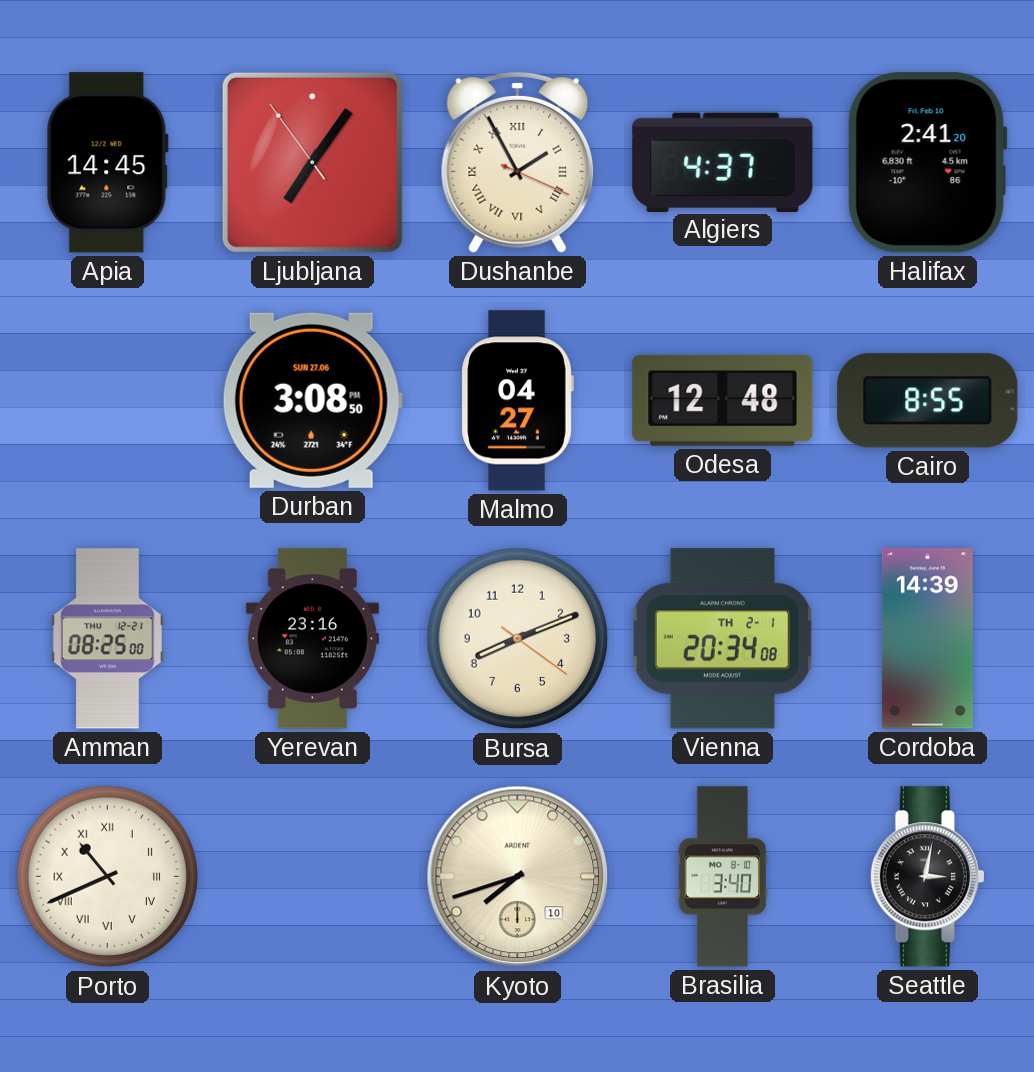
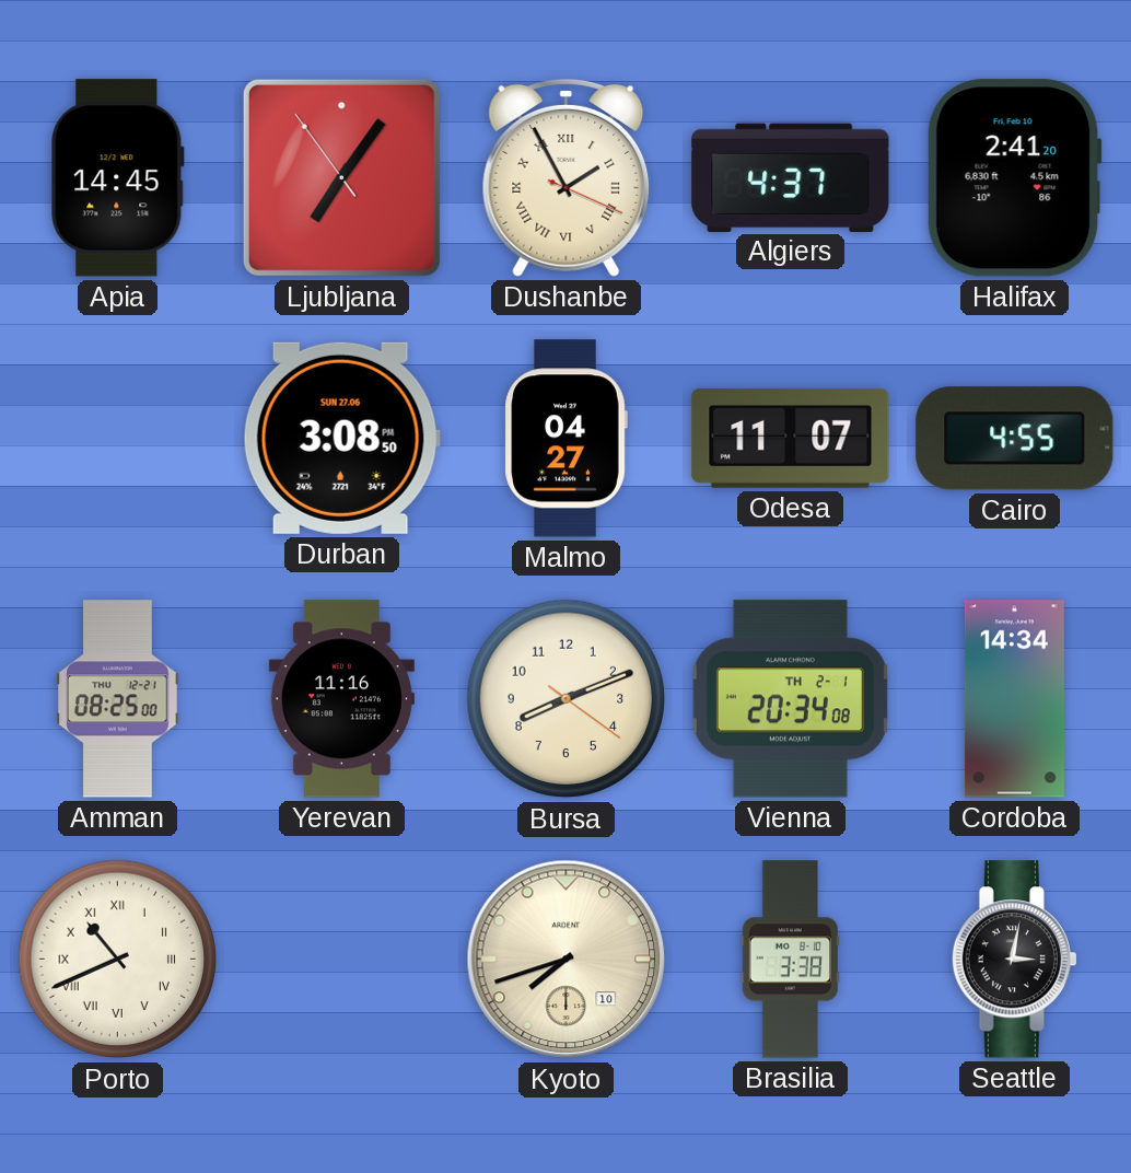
Odesa: 12:48 -> 11:07
Cairo: 8:55 -> 4:55
Yerevan: 23:16 -> 11:16
Cordoba: 14:39 -> 14:34
Brasilia: 3:40 -> 3:38
